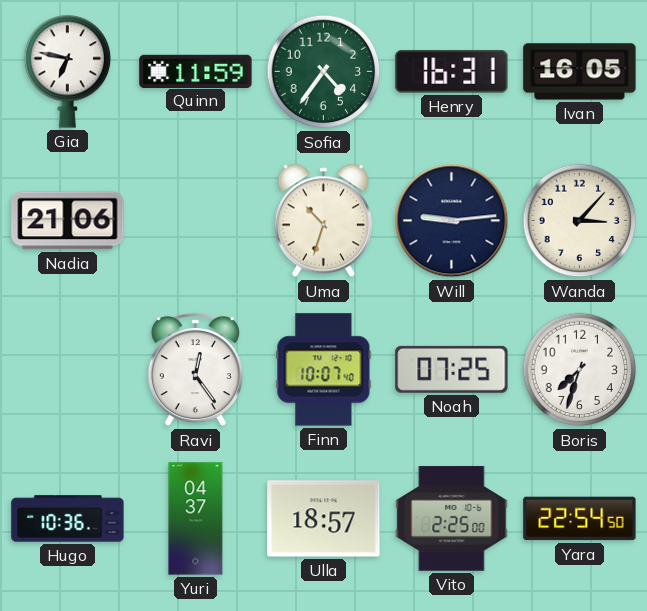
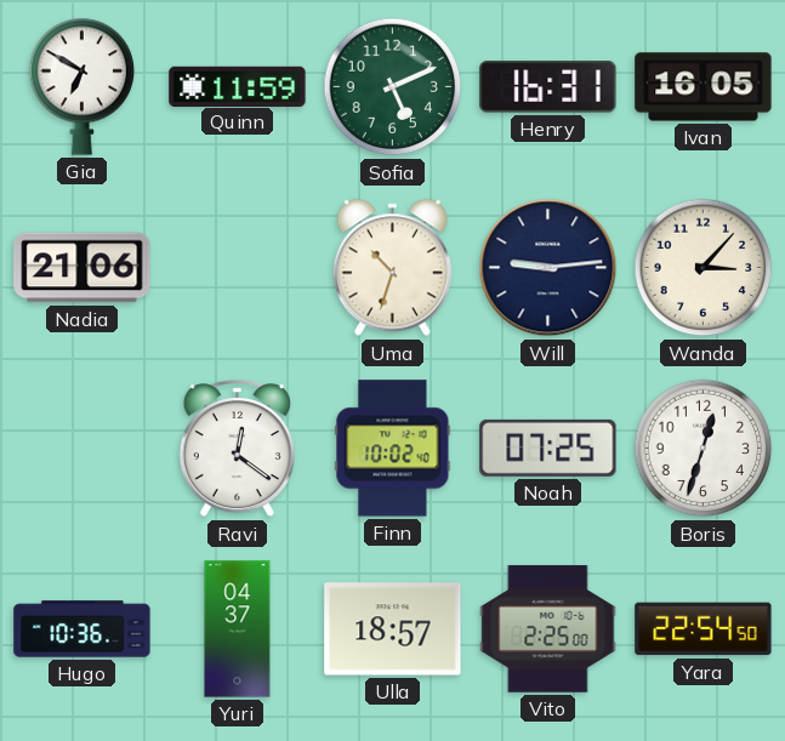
Gia: 6:47 -> 6:50
Sofia: 4:36 -> 5:11
Ravi: 12:24 -> 12:21
Finn: 10:07 -> 10:02
Boris: 7:33 -> 12:33
